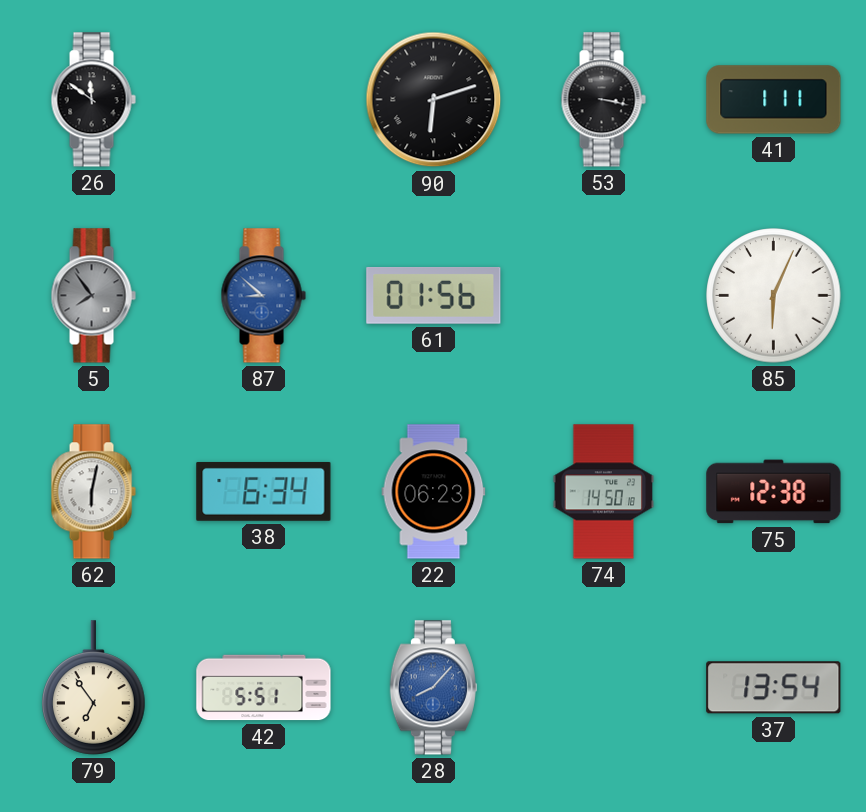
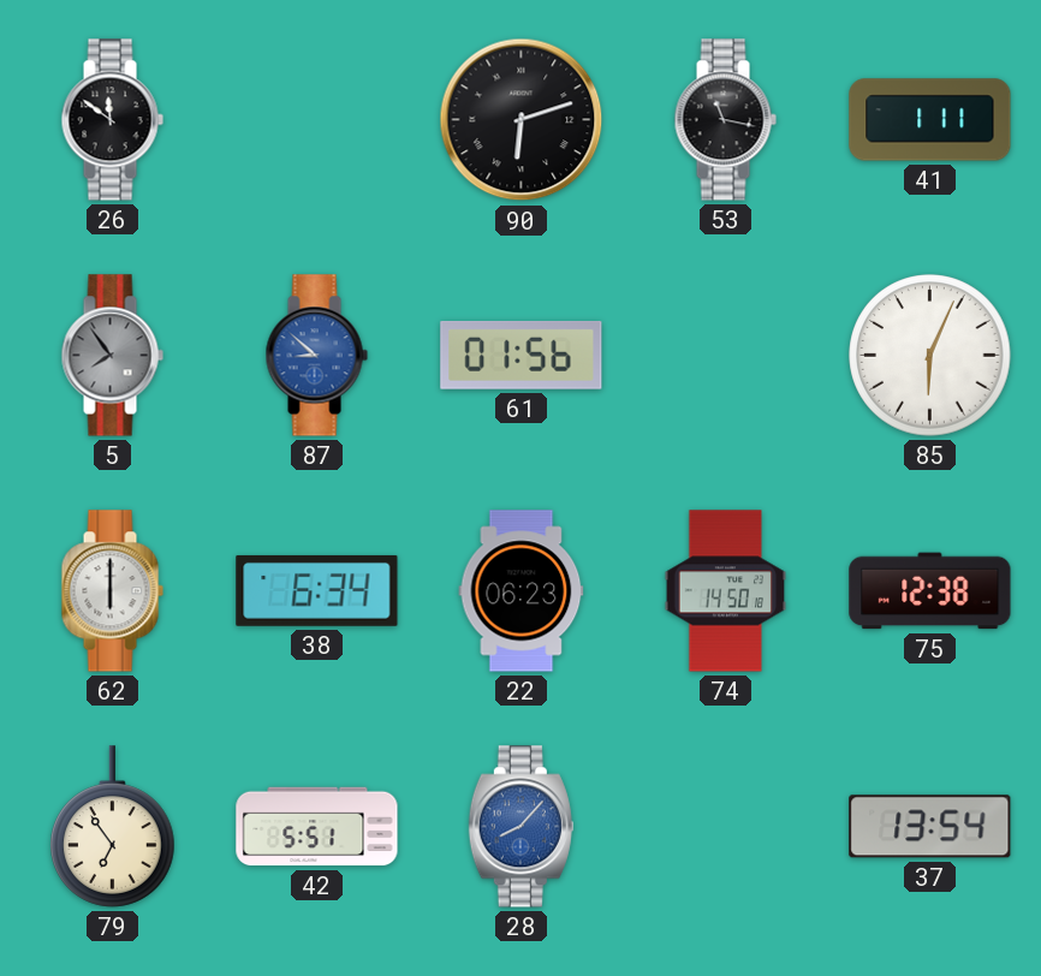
53: 3:17 -> 11:17
62: 6:02 -> 6:00
